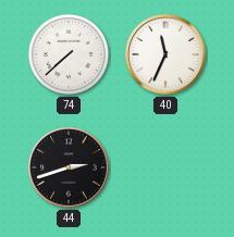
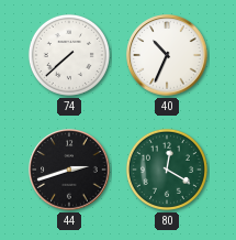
40: 11:34 -> 10:34
80: none -> 12:20
